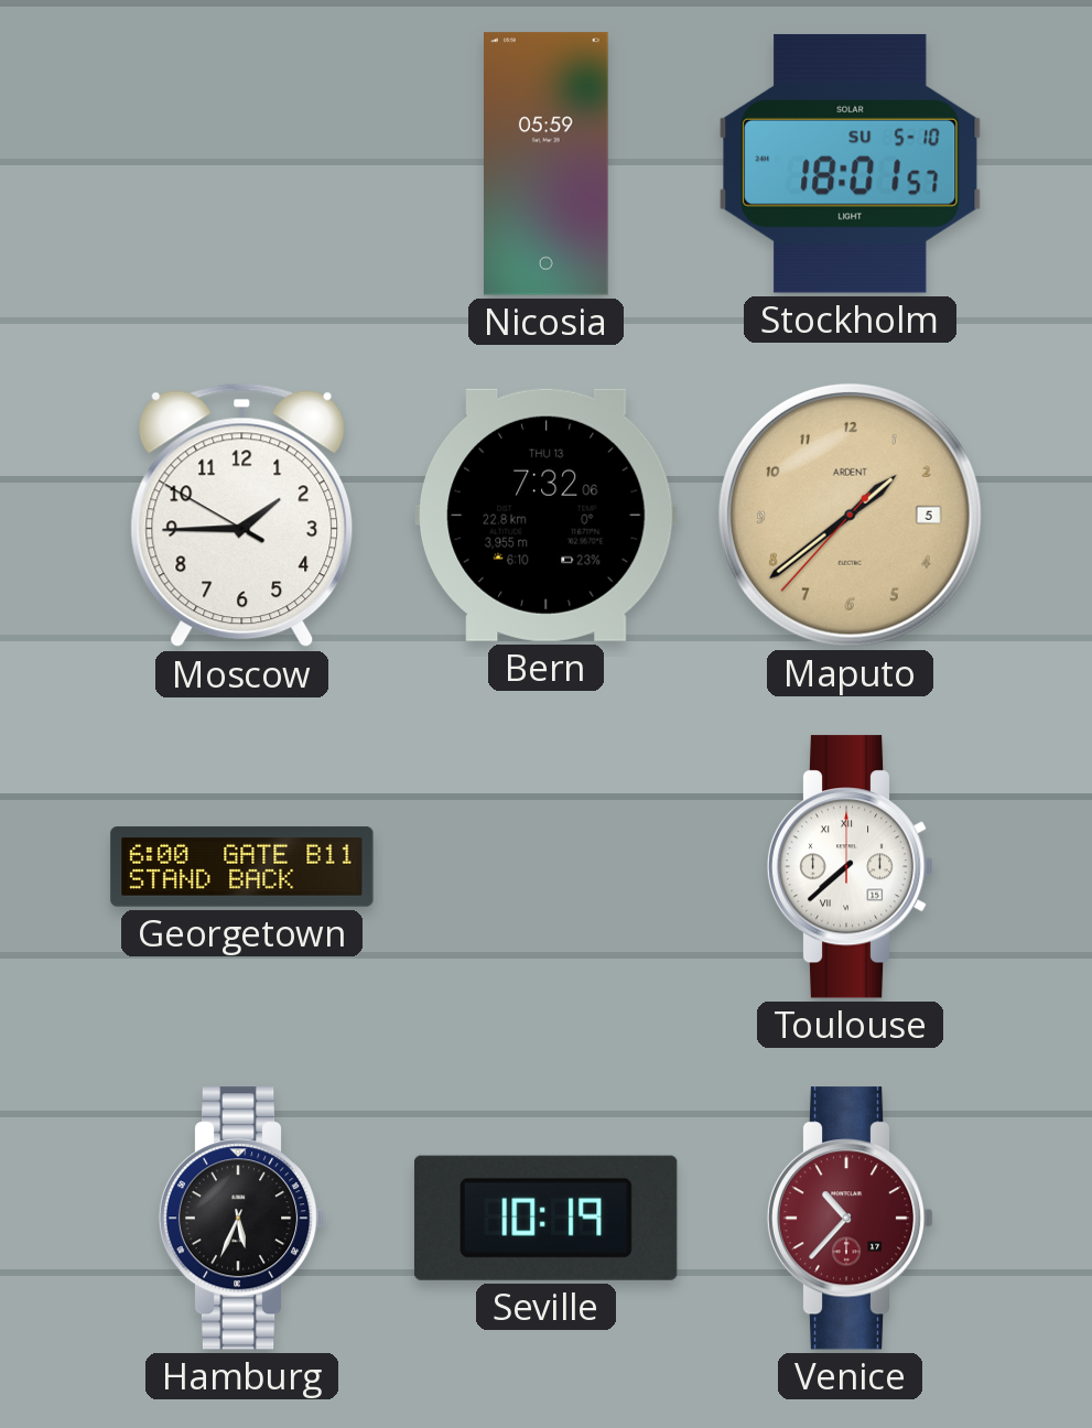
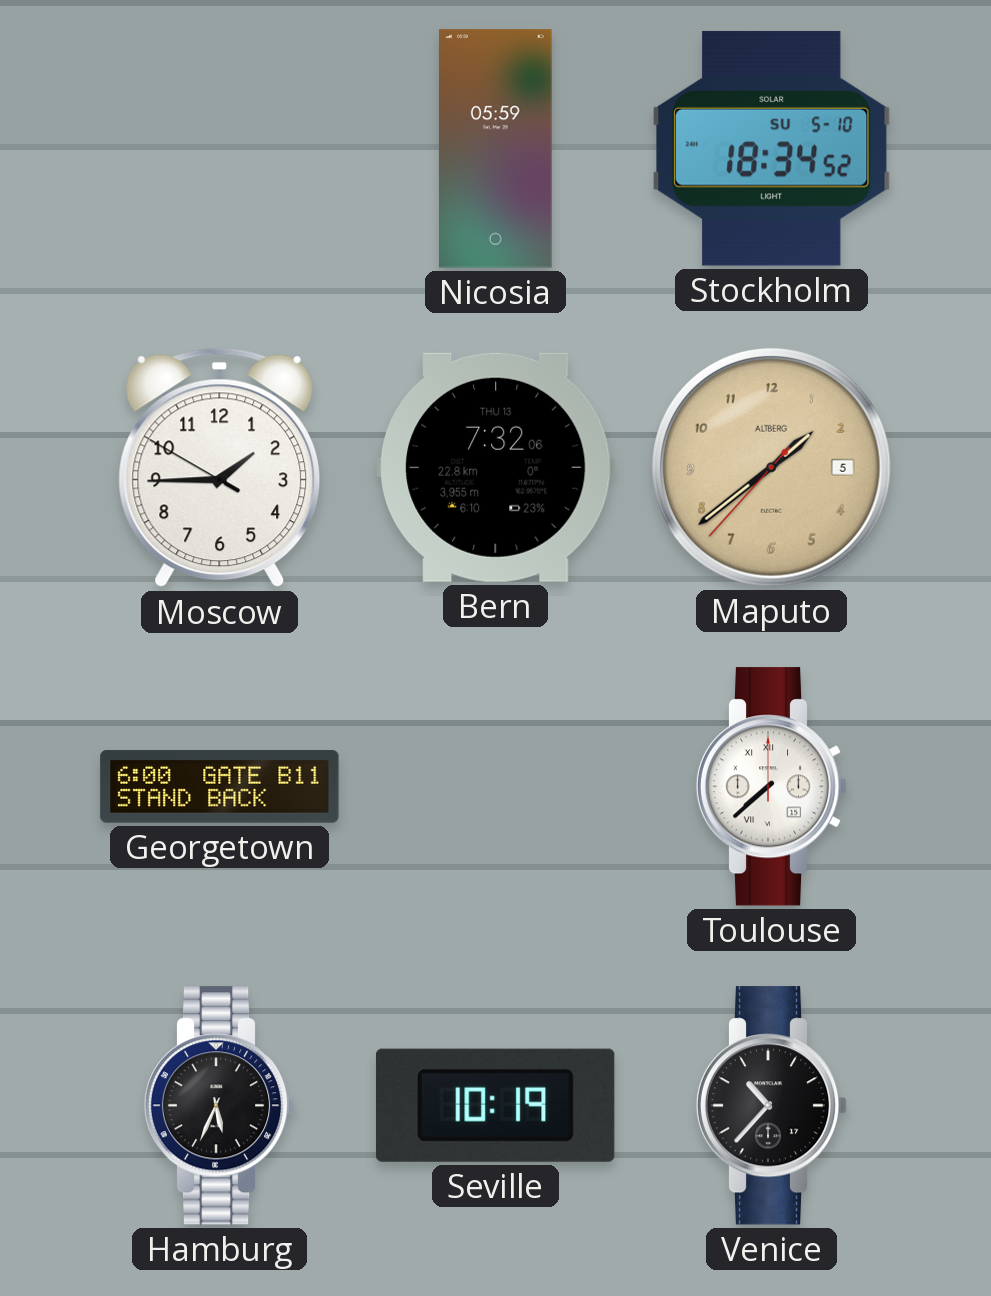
Stockholm: 18:01 -> 18:34
Maputo brand: ARDENT -> ALTBERG
Venice dial: burgundy -> black
